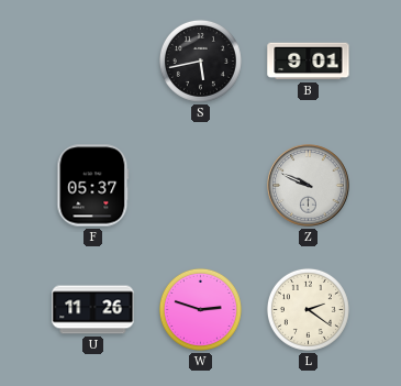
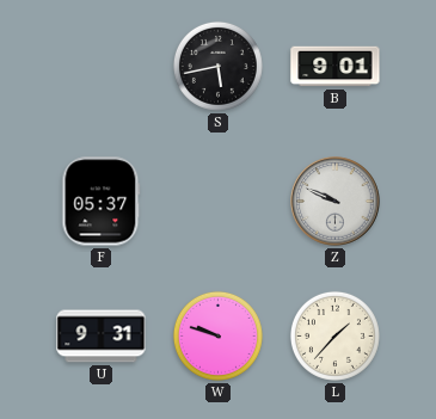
U: 11:26 -> 9:31
W: 2:48 -> 9:48
L: 2:21 -> 1:37
